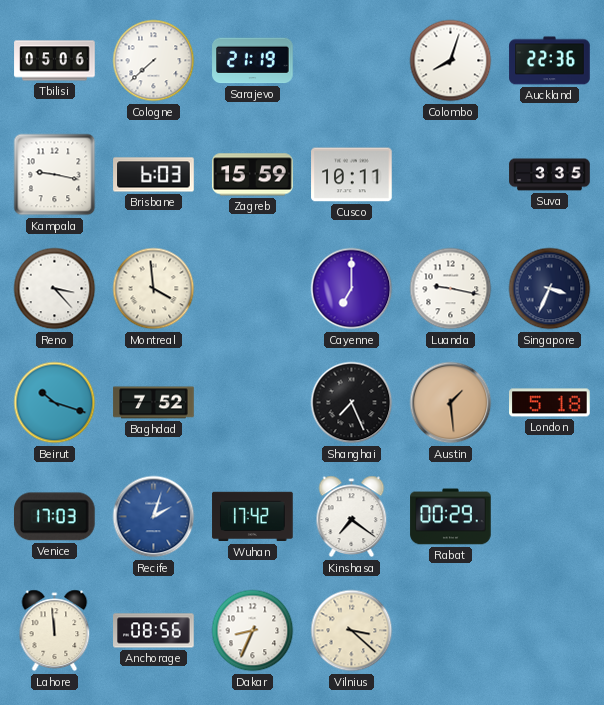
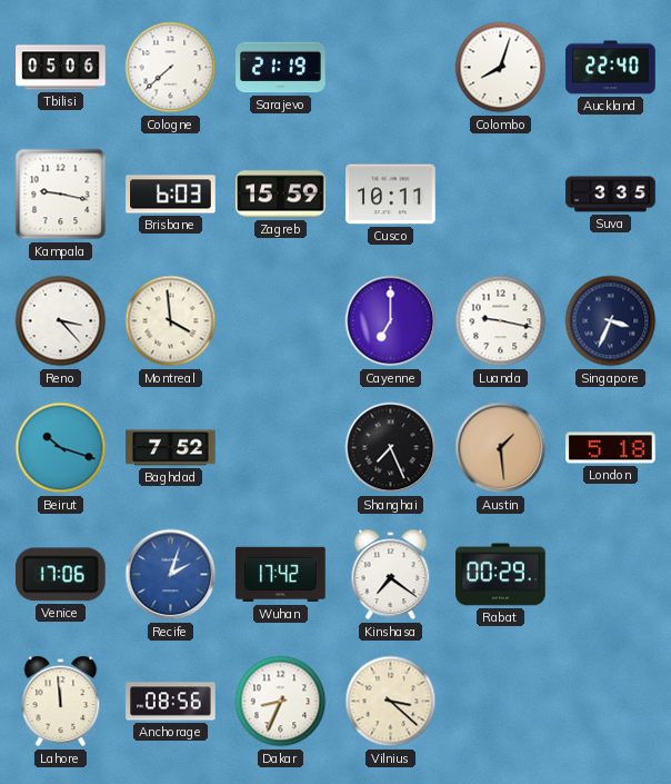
Auckland: 22:36 -> 22:40
Venice: 17:03 -> 17:06
